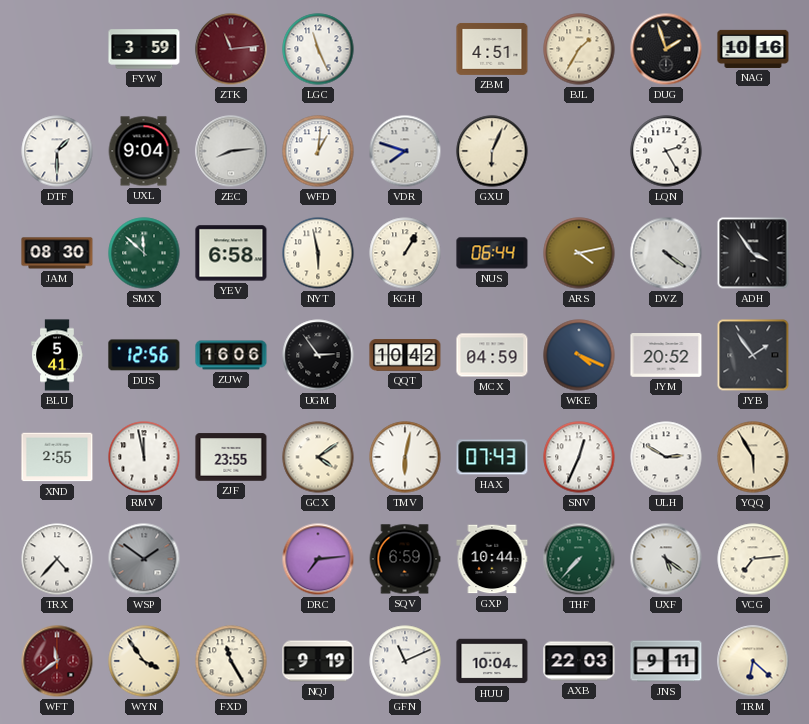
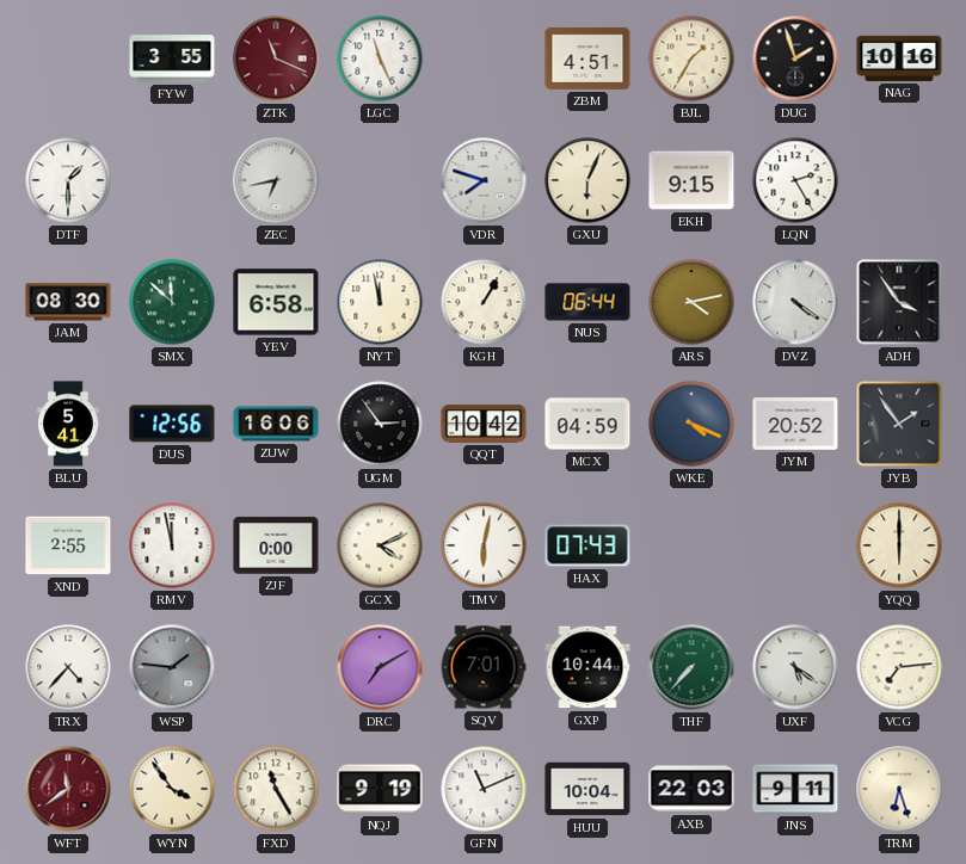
FYW: 3:59 -> 3:55
ZTK: 11:14 -> 11:19
UXL: 9:04 -> none
ZEC: 8:14 -> 6:43
WFD: 1:01 -> none
EKH: none -> 9:15
NYT: 5:58 -> 11:58
ZJF: 23:55 -> 0:00
GCX: 4:09 -> 4:11
SNV: 12:34 -> none
ULH: 2:50 -> none
YQQ: 5:55 -> 6:00
WSP: 1:51 -> 1:46
DRC: 7:14 -> 7:10
SQV: 6:59 -> 7:01
TRM: 6:22 -> 6:27
